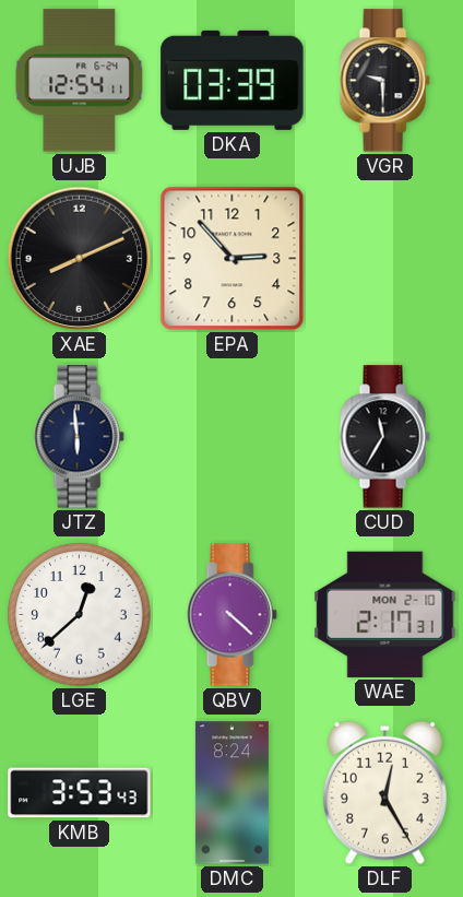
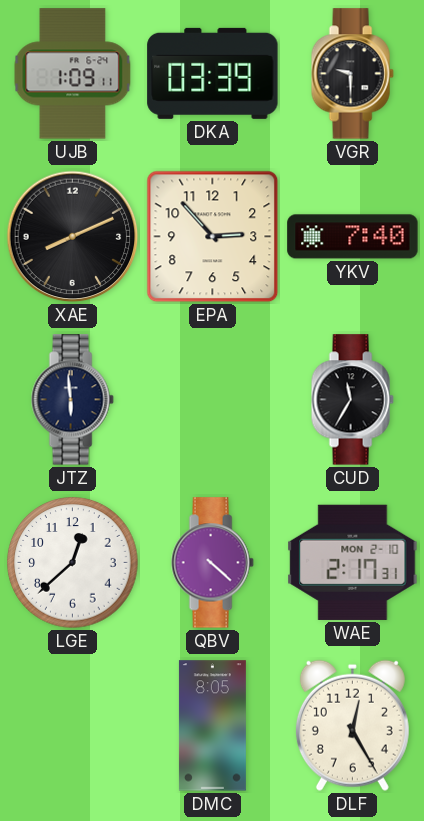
UJB: 12:54 -> 1:09
YKV: none -> 7:40
KMB: 3:53 -> none
DMC: 8:24 -> 8:05
